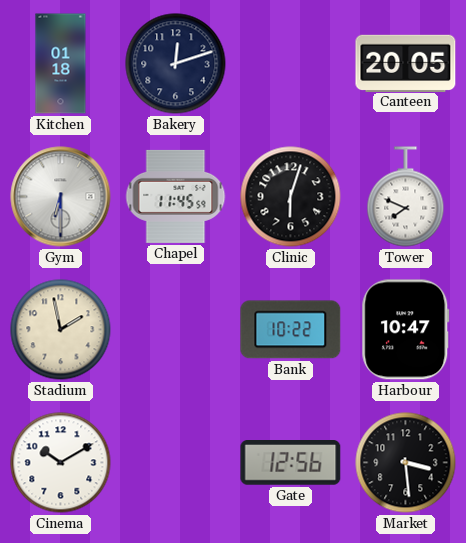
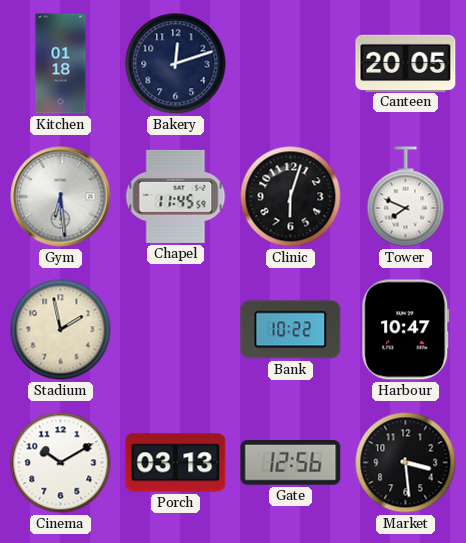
Gym: 6:30 -> 6:29
Porch: none -> 03:13
